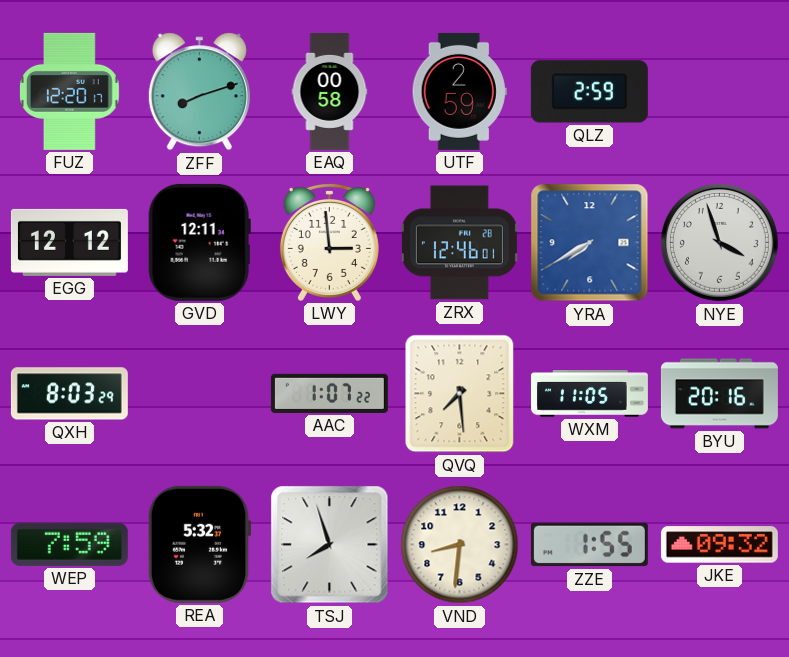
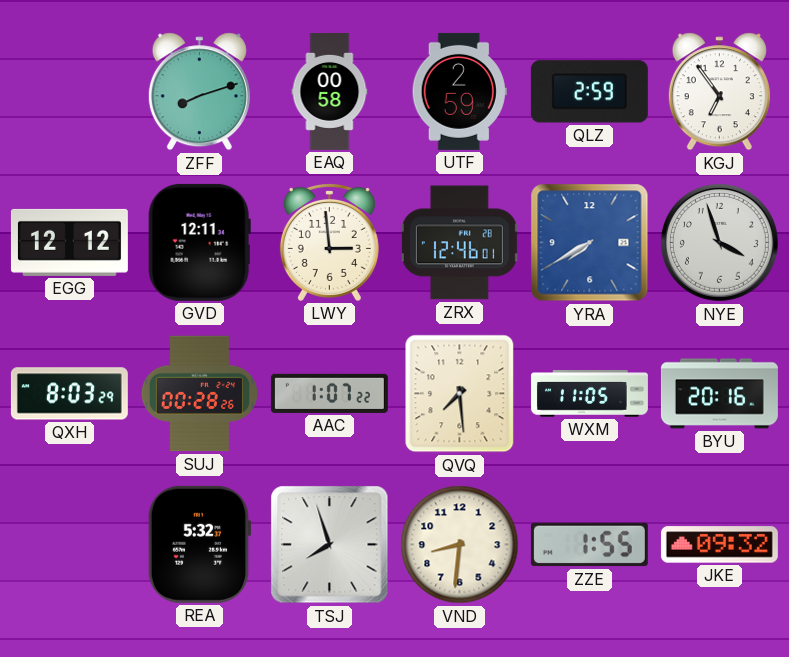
FUZ: 12:20 -> none
KGJ: none -> 6:54
SUJ: none -> 00:28
WEP: 7:59 -> none
